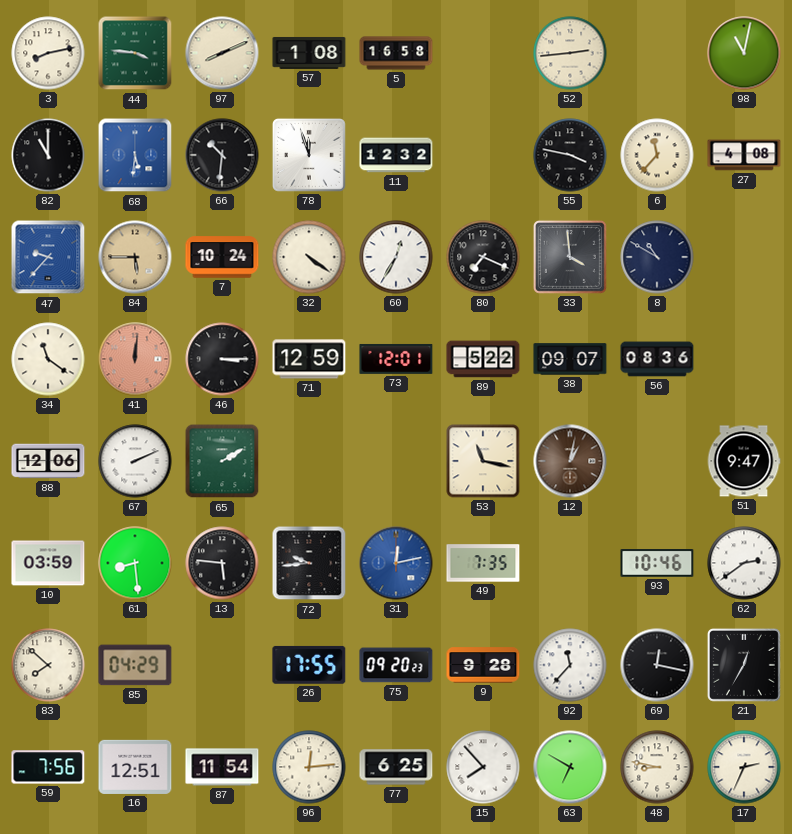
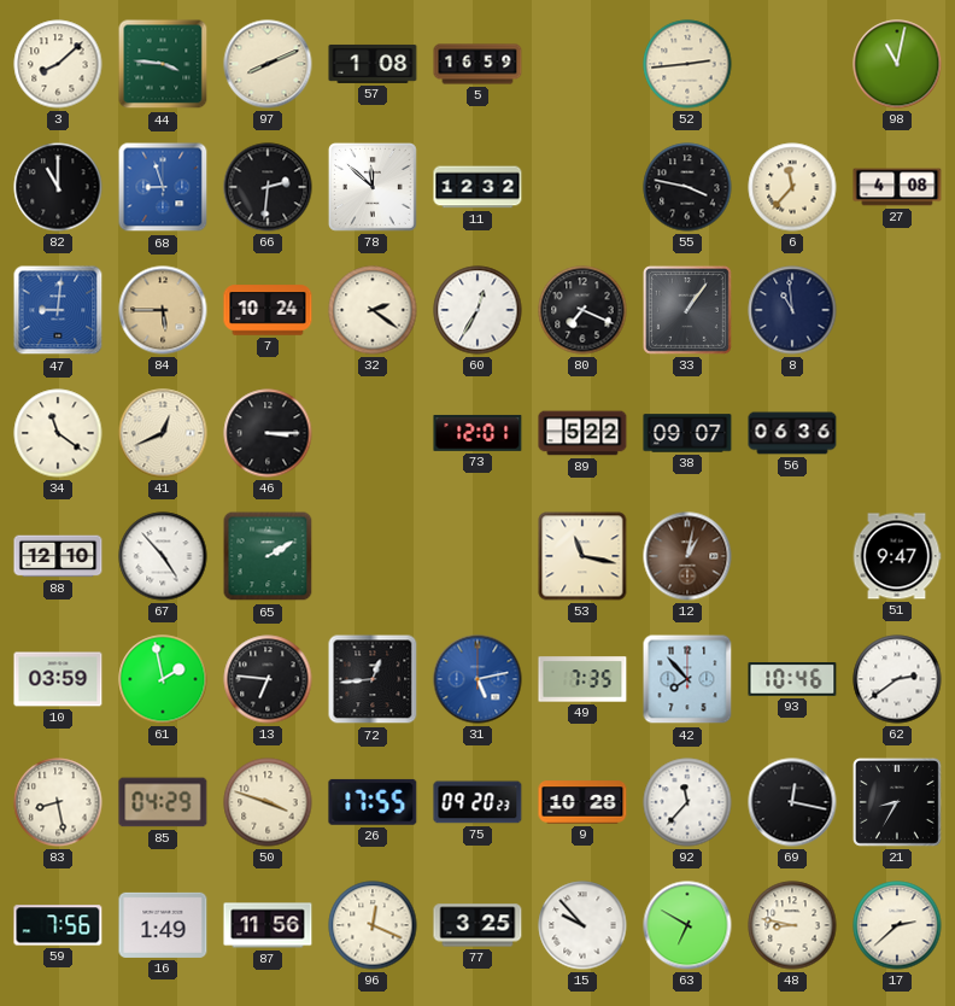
3: 8:13 -> 8:08
5: 16:58 -> 16:59
68: 5:31 -> 8:57
66: 10:31 -> 2:31
78: 11:57 -> 11:52
47: 9:37 -> 9:01
32: 4:21 -> 2:21
33: 3:59 -> 1:06
8: 10:50 -> 10:59
41: 12:01 -> 12:41
41 dial: salmon -> cream
71: 12:59 -> none
56: 08:36 -> 06:36
88: 12:06 -> 12:10
67: 2:11 -> 4:53
61: 8:29 -> 1:58
13: 5:46 -> 6:46
72: 9:44 -> 12:44
31: 12:13 -> 5:13
42: none -> 7:53
83: 7:52 -> 8:28
50: none -> 3:48
9: 9:28 -> 10:28
21: 12:35 -> 8:35
16: 12:51 -> 1:49
87: 11:54 -> 11:56
96: 12:14 -> 12:19
77: 6:25 -> 3:25
15: 7:53 -> 9:53
17: 2:34 -> 2:38
